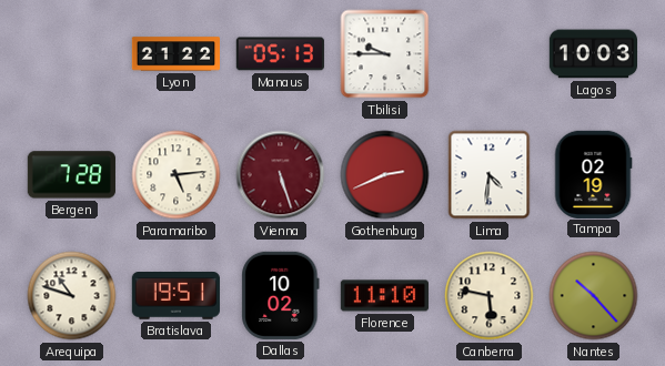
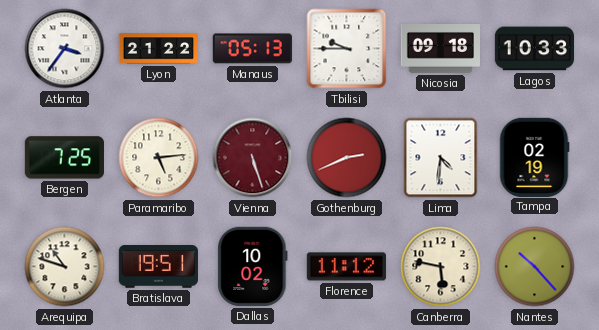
Atlanta: none -> 3:36
Nicosia: none -> 09:18
Lagos: 10:03 -> 10:33
Bergen: 7:28 -> 7:25
Florence: 11:10 -> 11:12
